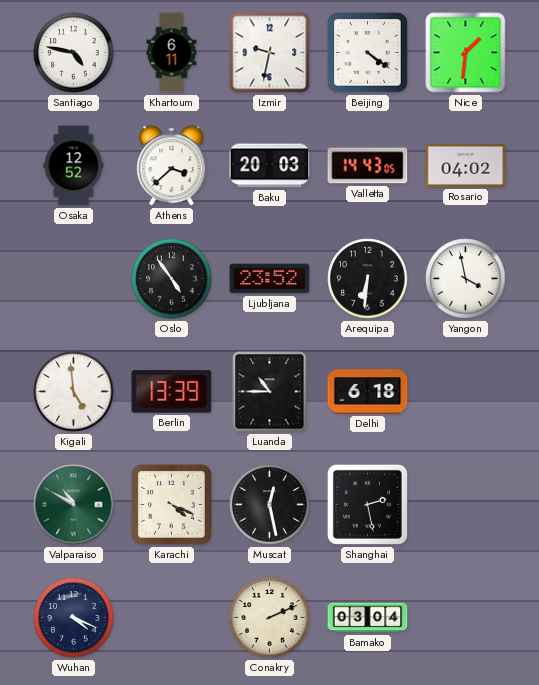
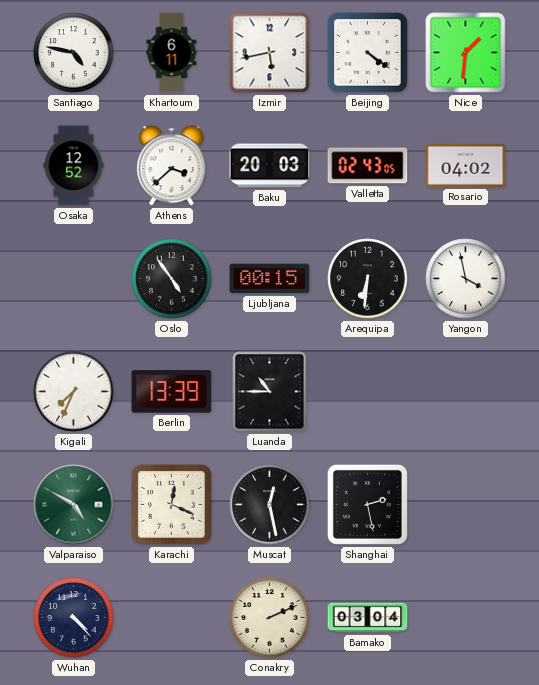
Izmir: 9:32 -> 5:43
Valletta: 14:43 -> 02:43
Ljubljana: 23:52 -> 00:15
Kigali: 4:59 -> 7:34
Delhi: 6:18 -> none
Valparaiso: 10:50 -> 4:50
Karachi: 4:19 -> 12:19
Wuhan: 4:19 -> 4:23
